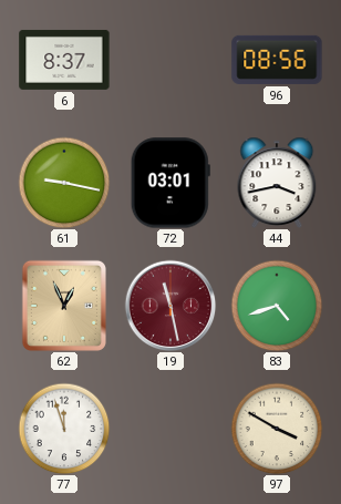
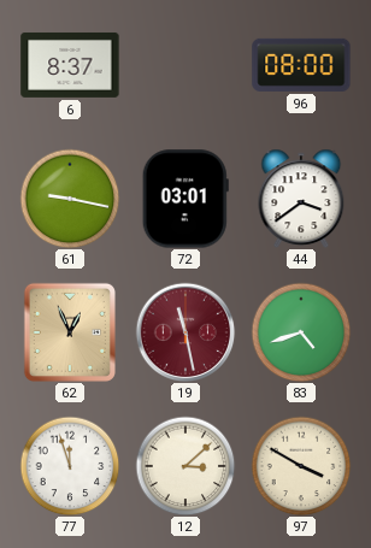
96: 08:56 -> 08:00
44: 3:43 -> 3:39
12: none -> 3:08
